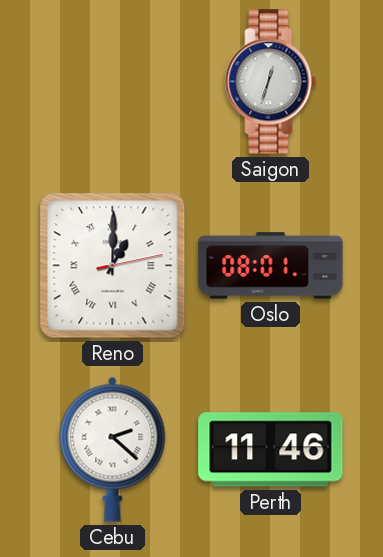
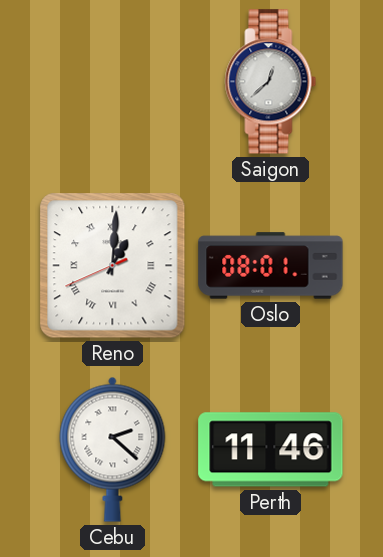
Saigon: 12:33 -> 12:38
Reno: 1:00:13 -> 1:00:41
